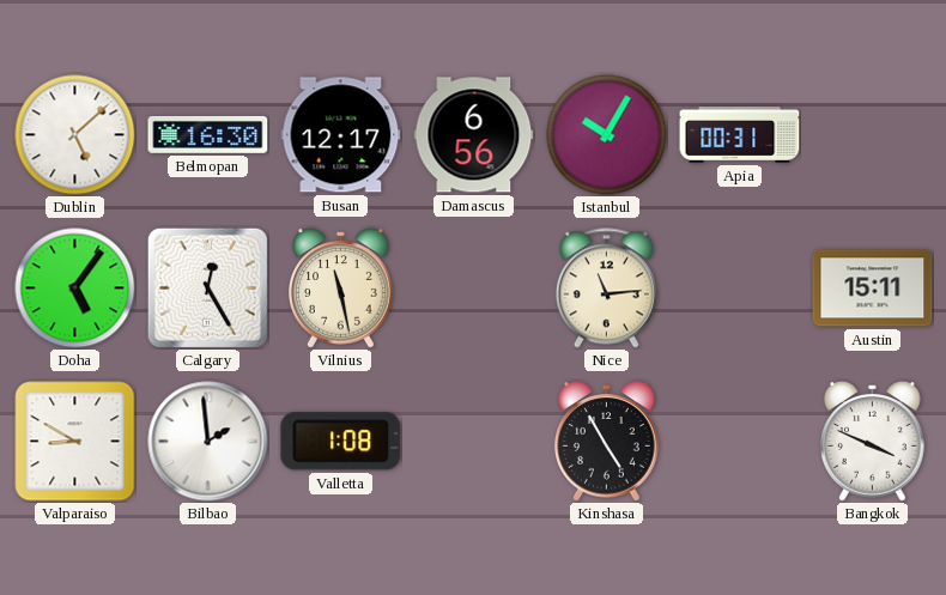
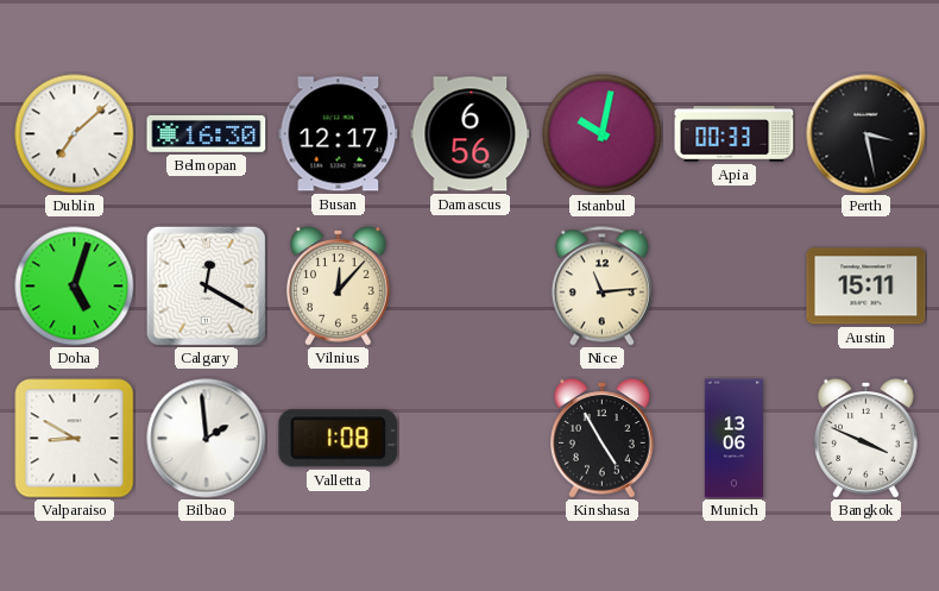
Dublin: 5:08 -> 7:08
Istanbul: 10:05 -> 10:02
Apia: 00:31 -> 00:33
Perth: none -> 3:28
Doha: 5:06 -> 5:03
Calgary: 12:25 -> 12:20
Vilnius: 11:28 -> 12:07
Munich: none -> 13:06
